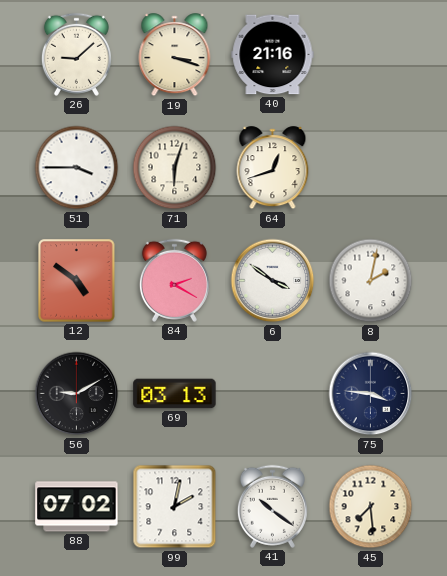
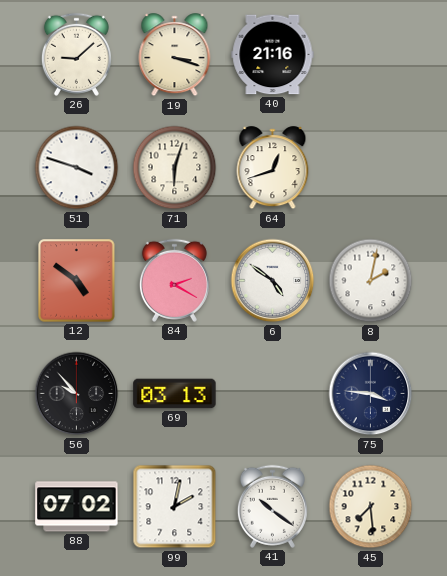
51: 3:45 -> 3:48
6: 3:51 -> 4:51
56: 9:10 -> 9:53
